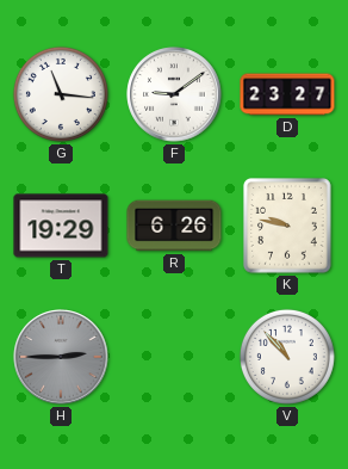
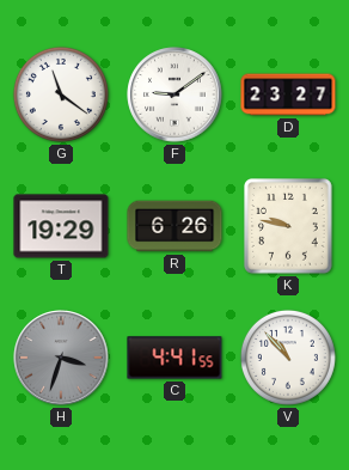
G: 11:16 -> 11:21
H: 2:45 -> 3:33
C: none -> 4:41
